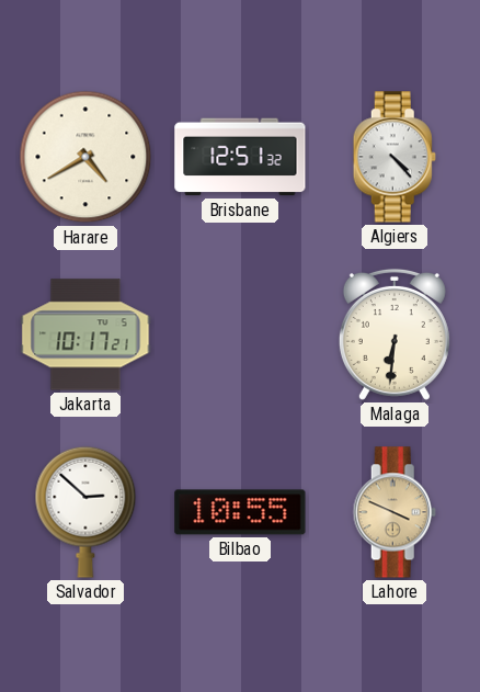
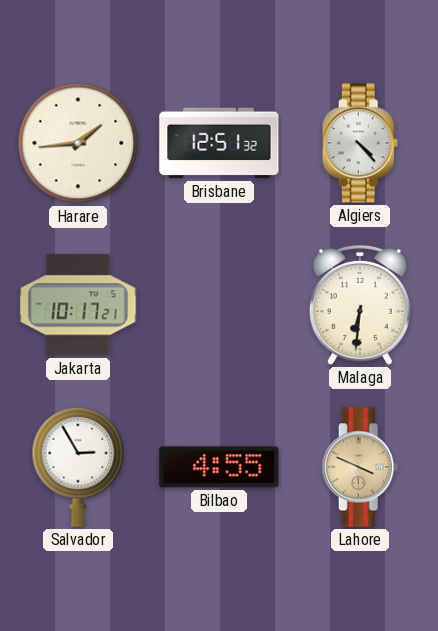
Harare: 4:40 -> 1:44
Salvador: 2:52 -> 2:55
Bilbao: 10:55 -> 4:55
